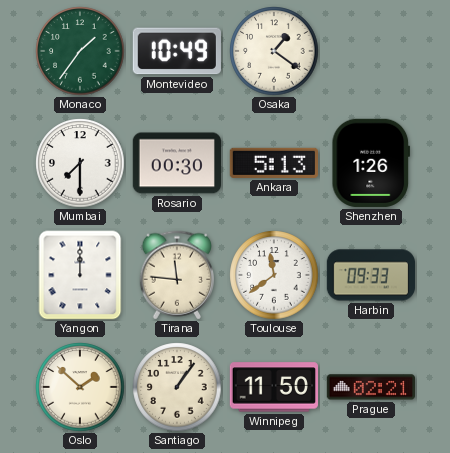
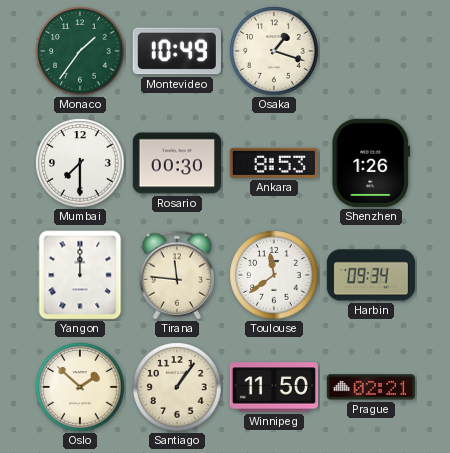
Osaka: 1:21 -> 1:18
Ankara: 5:13 -> 8:53
Harbin: 09:33 -> 09:34
